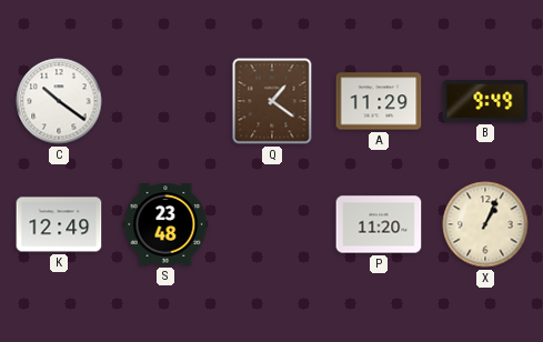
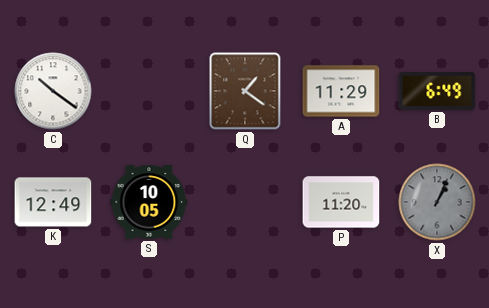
B: 9:49 -> 6:49
S: 23:48 -> 10:05
X dial: cream -> grey
